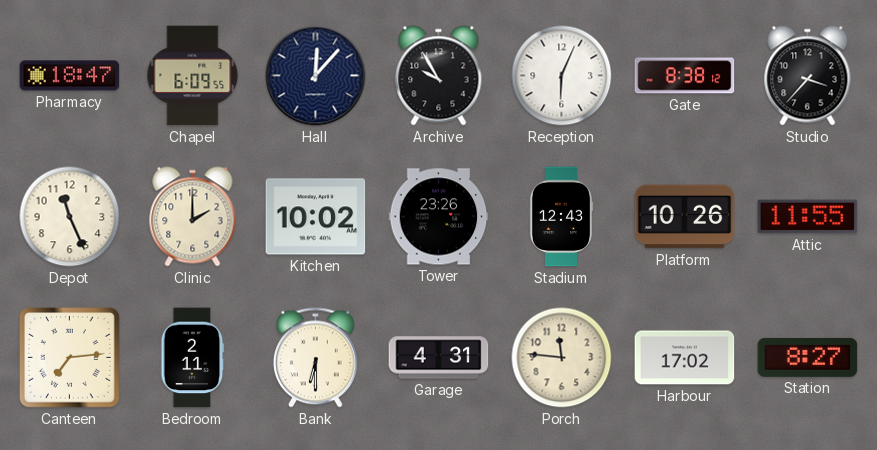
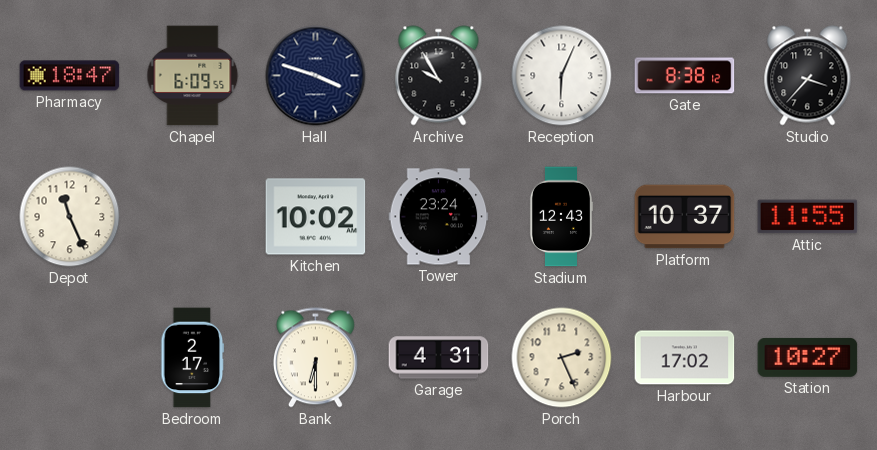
Hall: 12:07 -> 3:48
Clinic: 2:00 -> none
Tower: 23:26 -> 23:24
Platform: 10:26 -> 10:37
Canteen: 7:14 -> none
Bedroom: 2:11 -> 2:17
Porch: 11:46 -> 2:26
Station: 8:27 -> 10:27
